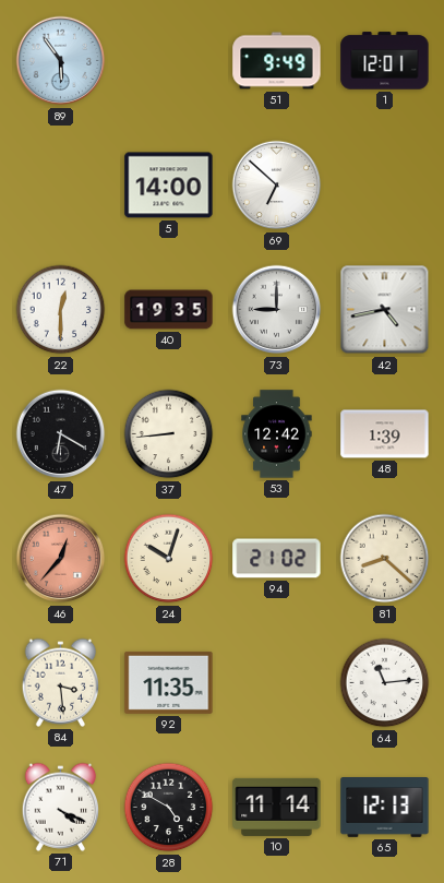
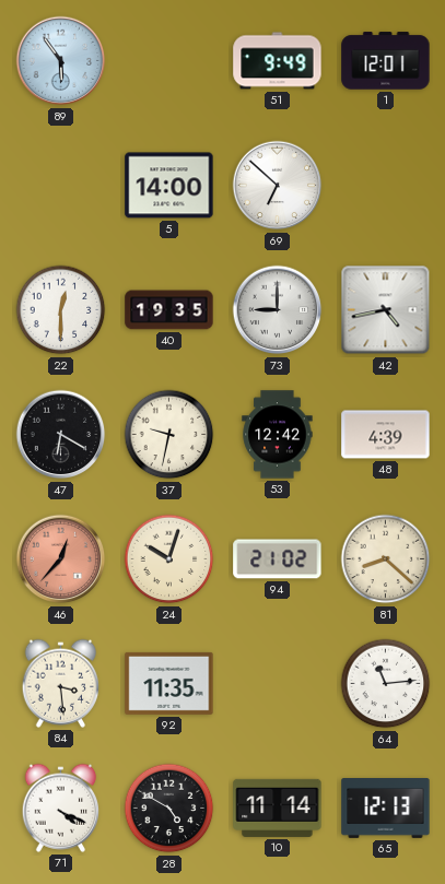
37: 8:44 -> 9:32
48: 1:39 -> 4:39
